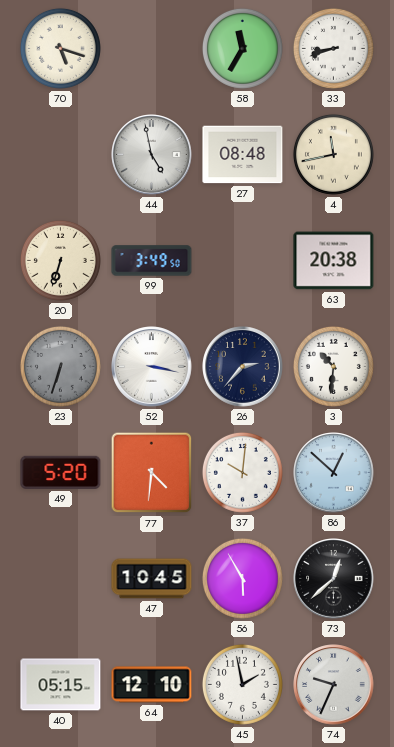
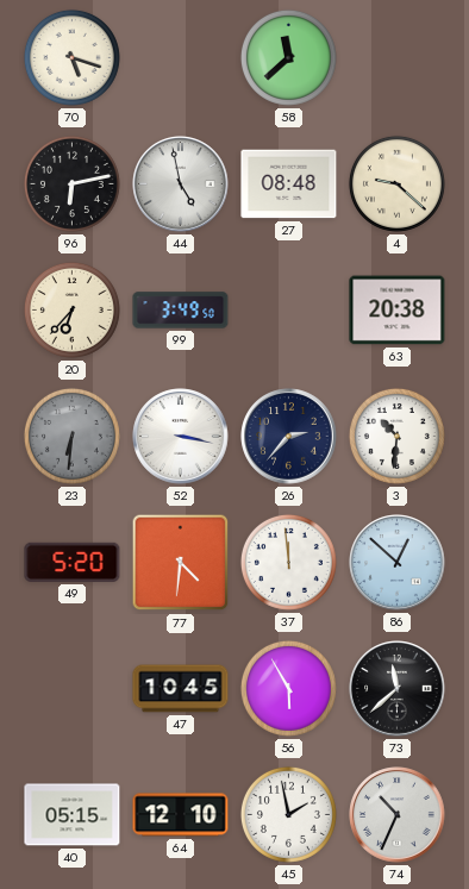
58: 11:35 -> 11:38
33: 8:42 -> none
96: none -> 6:13
4: 11:43 -> 9:22
20: 6:33 -> 6:37
23: 6:33 -> 6:31
37: 10:01 -> 11:59
73: 12:38 -> 11:38
74: 9:34 -> 10:34
